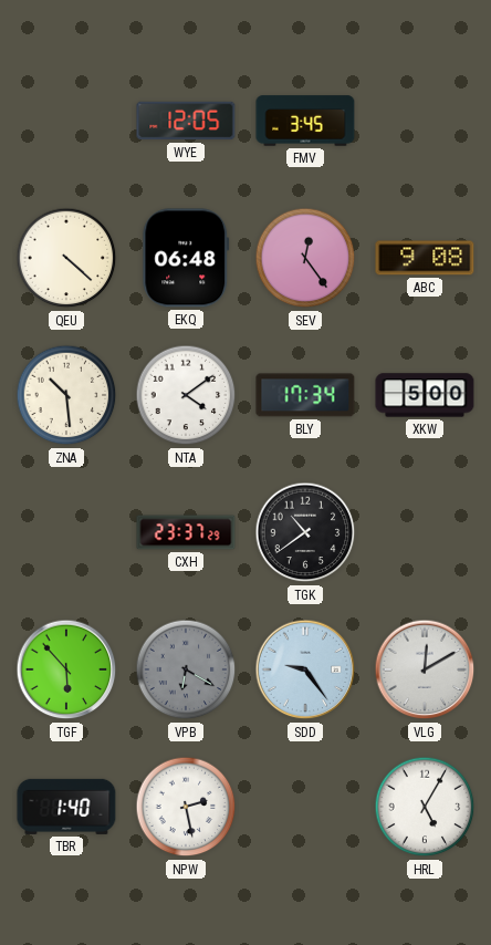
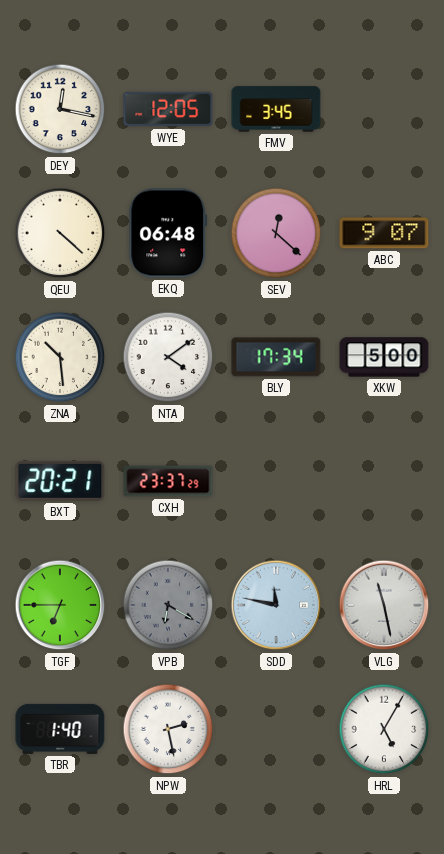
DEY: none -> 12:17
SEV: 12:24 -> 12:22
ABC: 9:08 -> 9:07
BXT: none -> 20:21
TGK: 10:39 -> none
TGF: 5:53 -> 6:45
SDD: 9:24 -> 11:47
VLG: 12:10 -> 11:28
